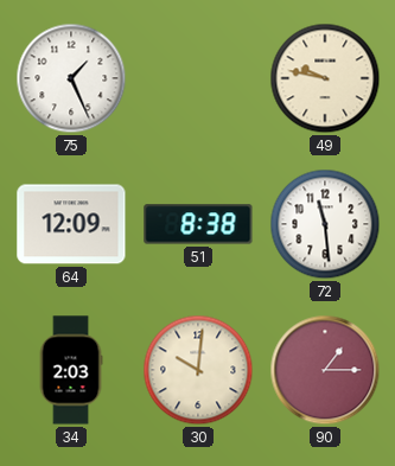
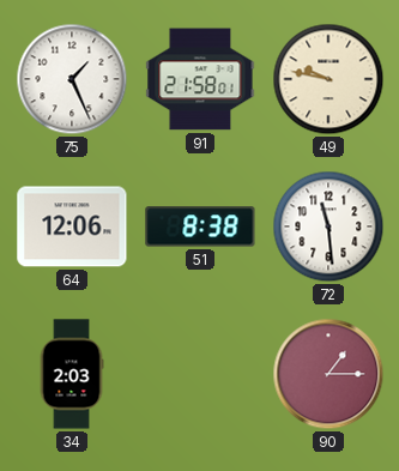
91: none -> 21:58
64: 12:09 -> 12:06
30: 10:01 -> none
